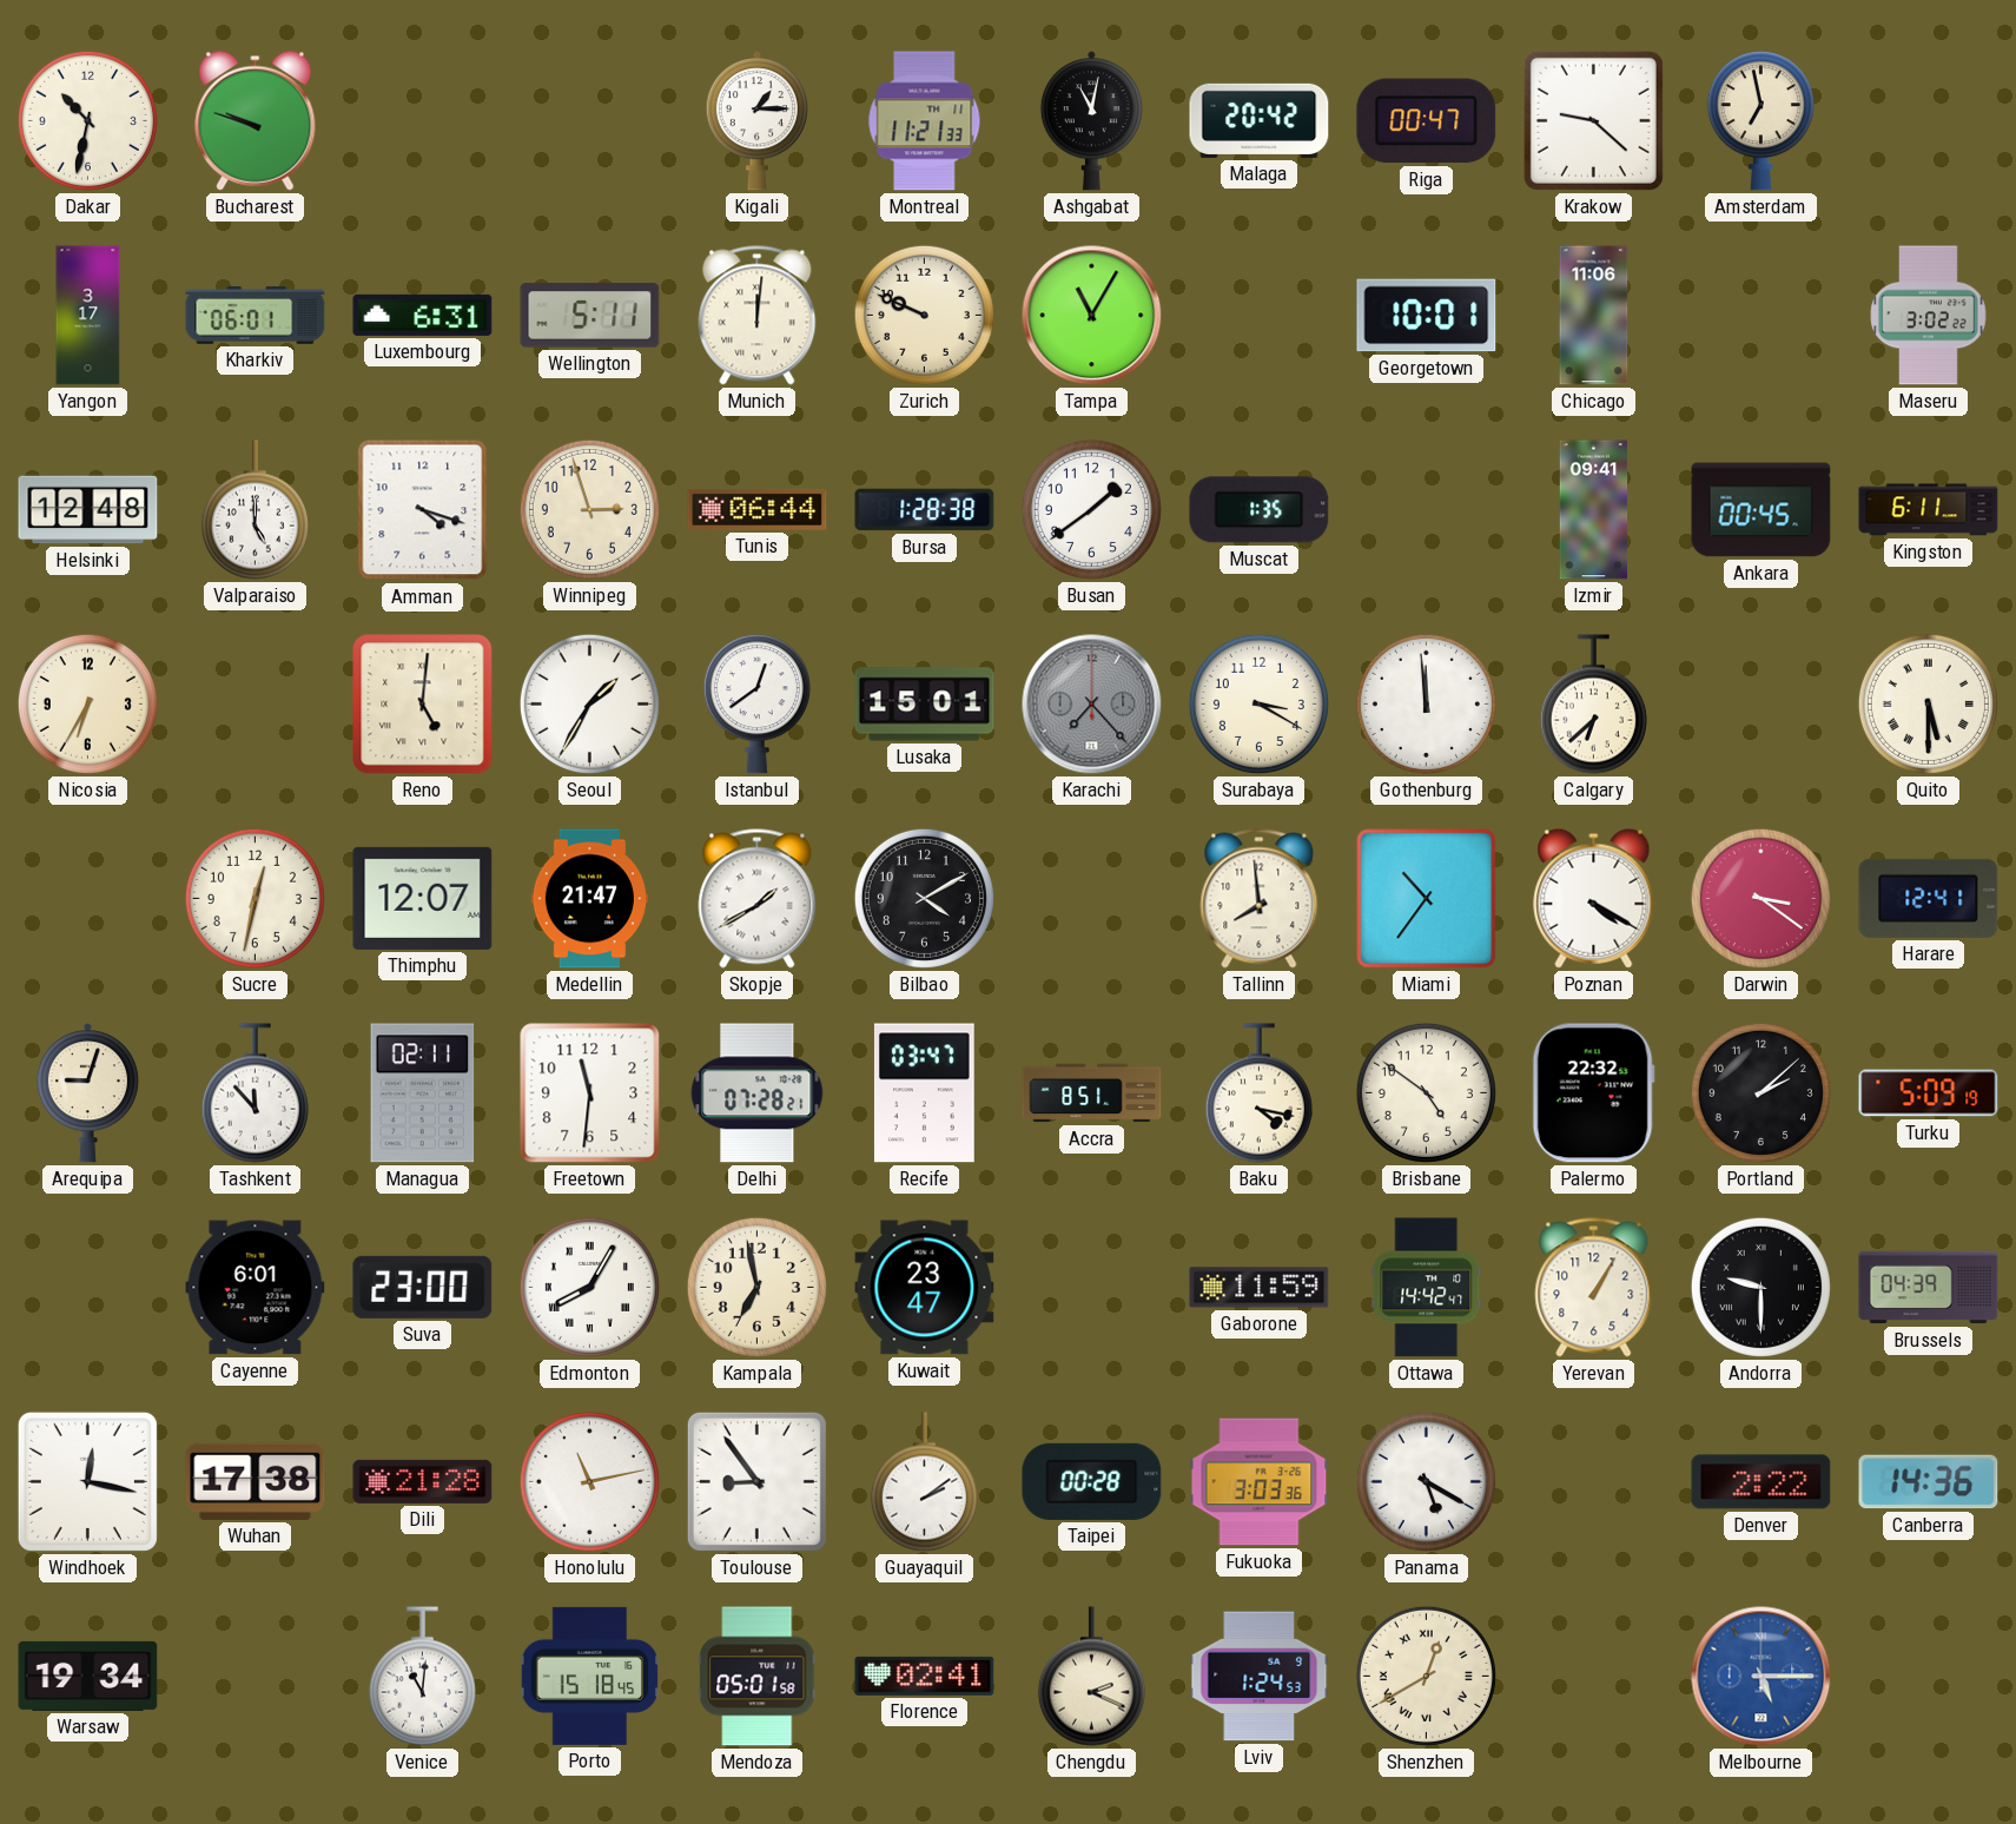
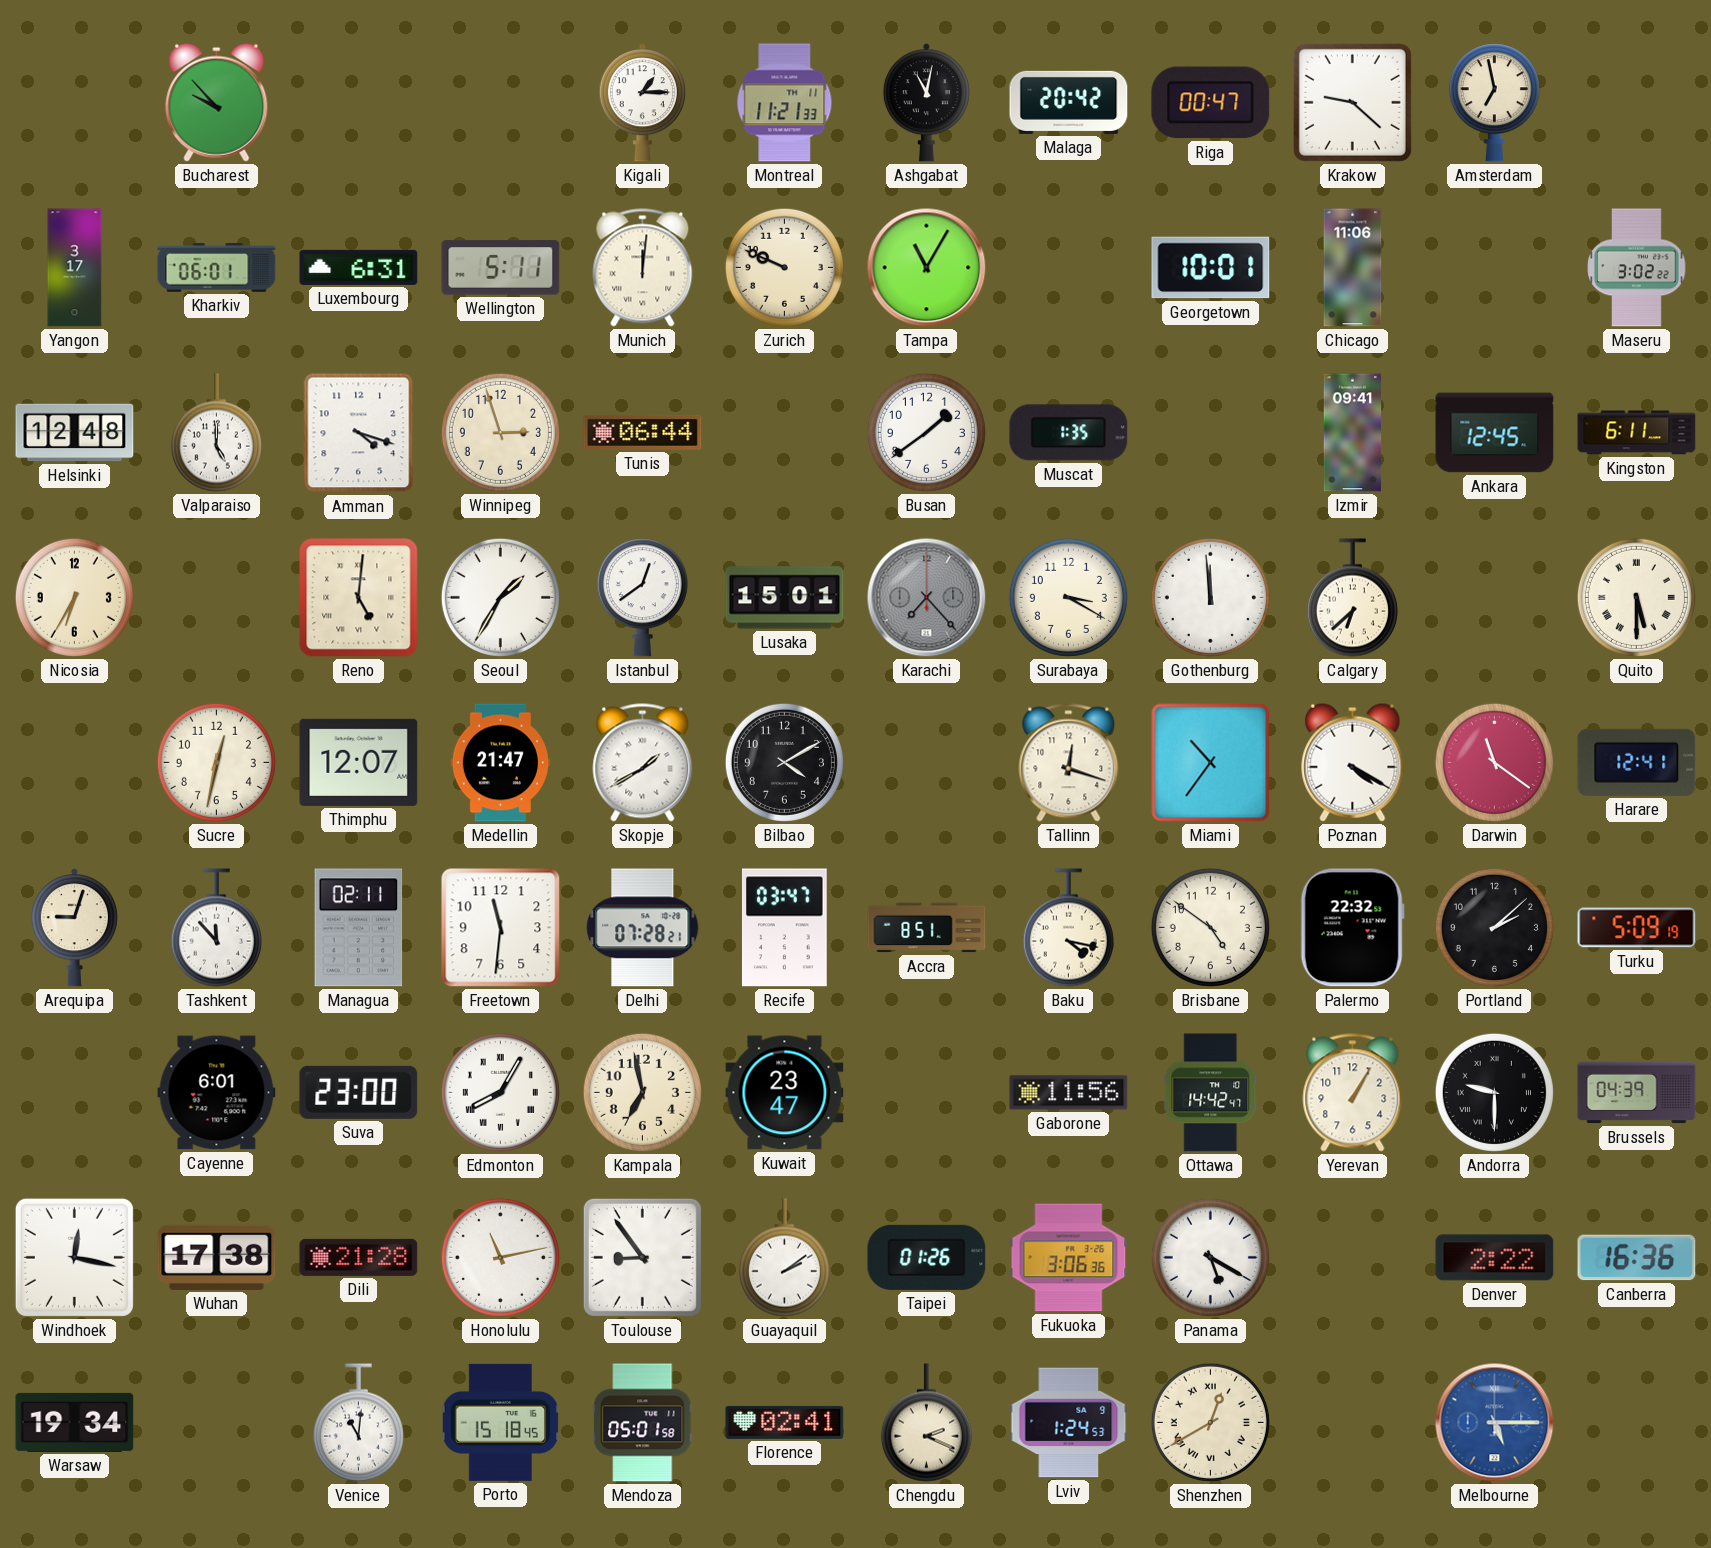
Dakar: 10:32 -> none
Bucharest: 9:48 -> 9:53
Bursa: 1:28 -> none
Ankara: 00:45 -> 12:45
Tallinn: 7:59 -> 12:18
Darwin: 3:21 -> 11:21
Gaborone: 11:59 -> 11:56
Taipei: 00:28 -> 01:26
Fukuoka: 3:03 -> 3:06
Canberra: 14:36 -> 16:36
